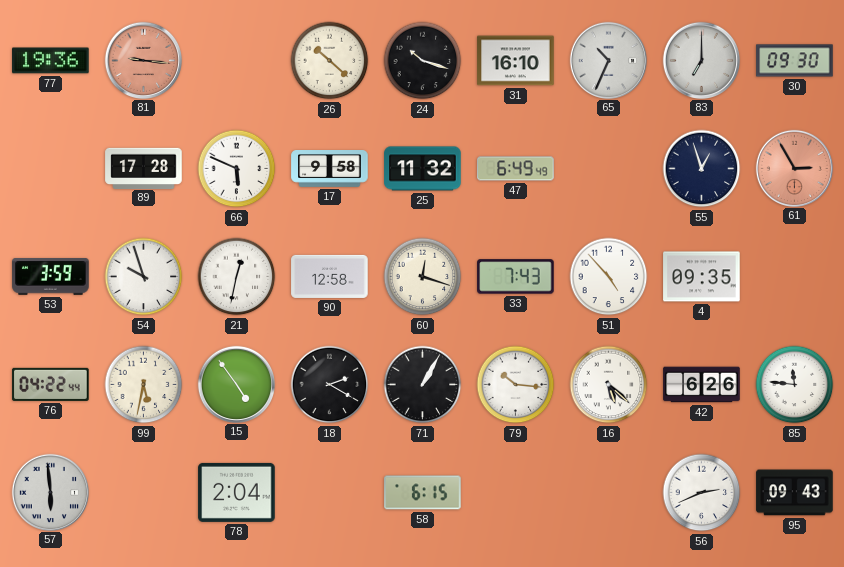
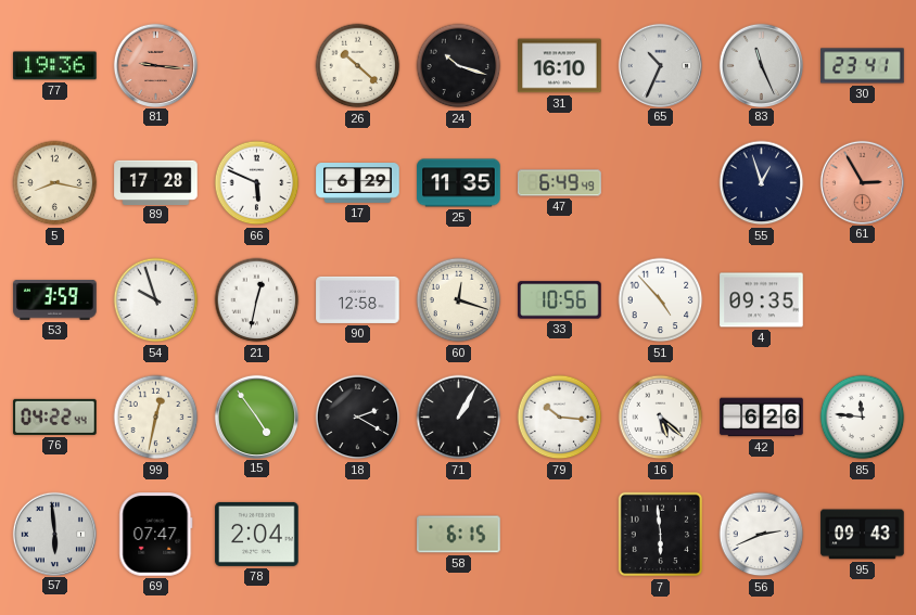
83: 7:00 -> 11:26
30: 09:30 -> 23:41
5: none -> 8:17
17: 9:58 -> 6:29
25: 11:32 -> 11:35
33: 7:43 -> 10:56
99: 5:32 -> 12:32
69: none -> 07:47
7: none -> 5:59
